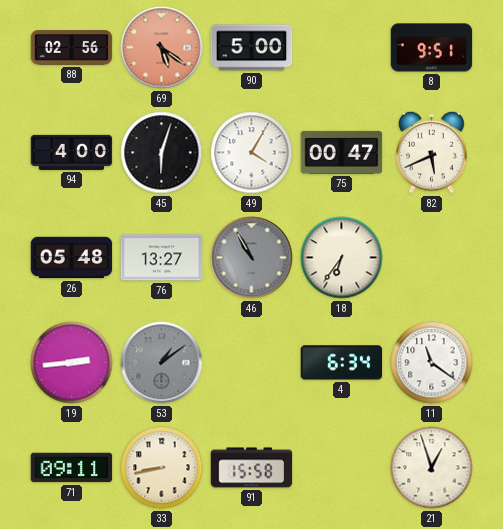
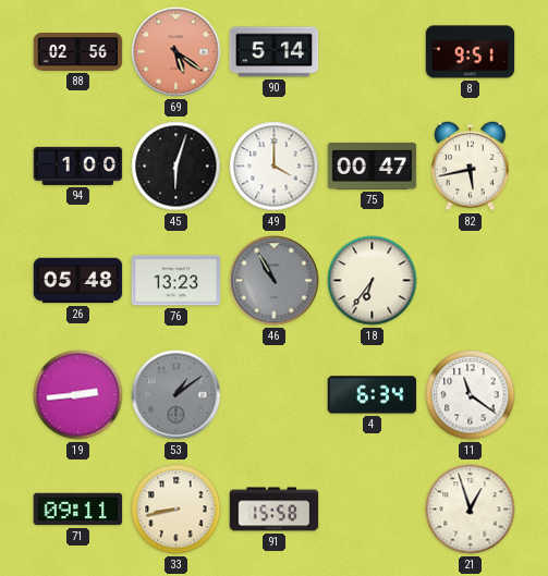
90: 5:00 -> 5:14
94: 4:00 -> 1:00
49: 4:05 -> 4:00
82: 5:41 -> 5:43
76: 13:27 -> 13:23
